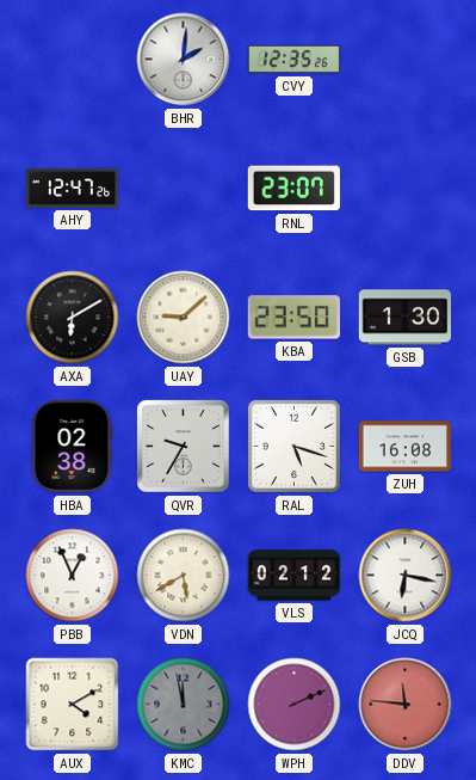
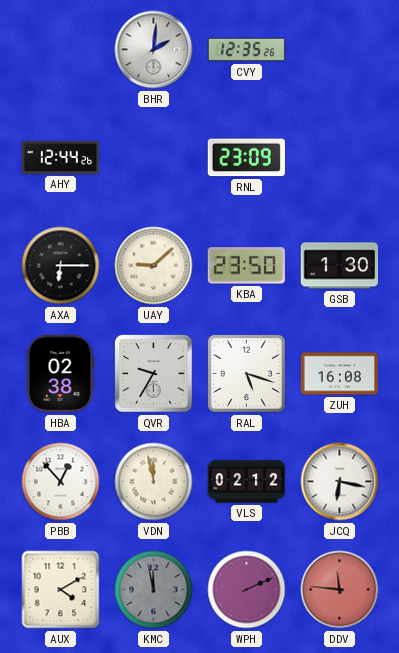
AHY: 12:47 -> 12:44
RNL: 23:07 -> 23:09
AXA: 6:10 -> 6:15
PBB: 12:56 -> 12:53
VDN: 5:40 -> 11:58
